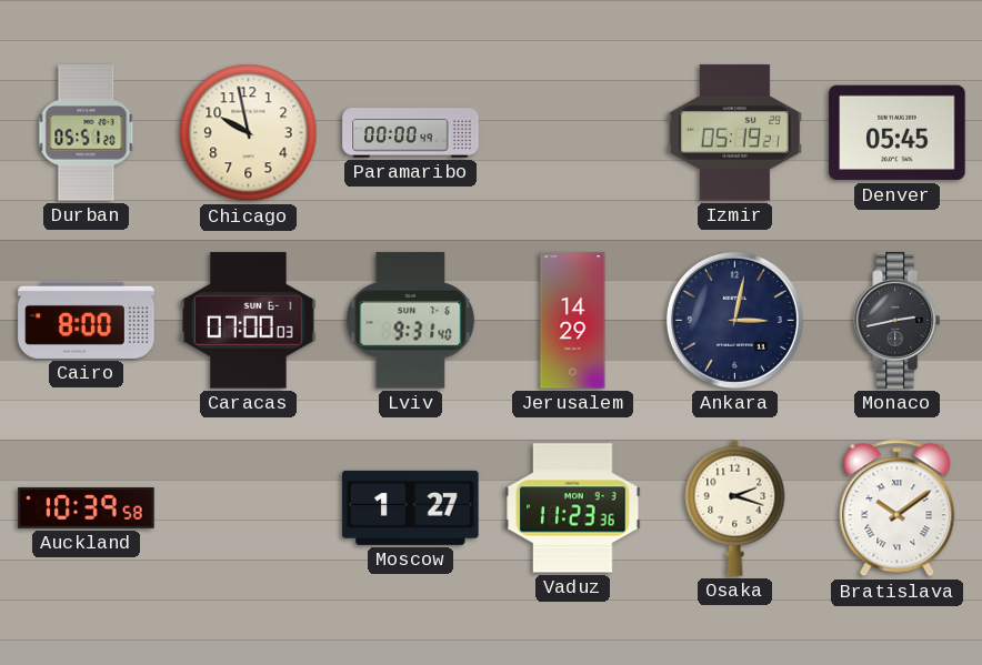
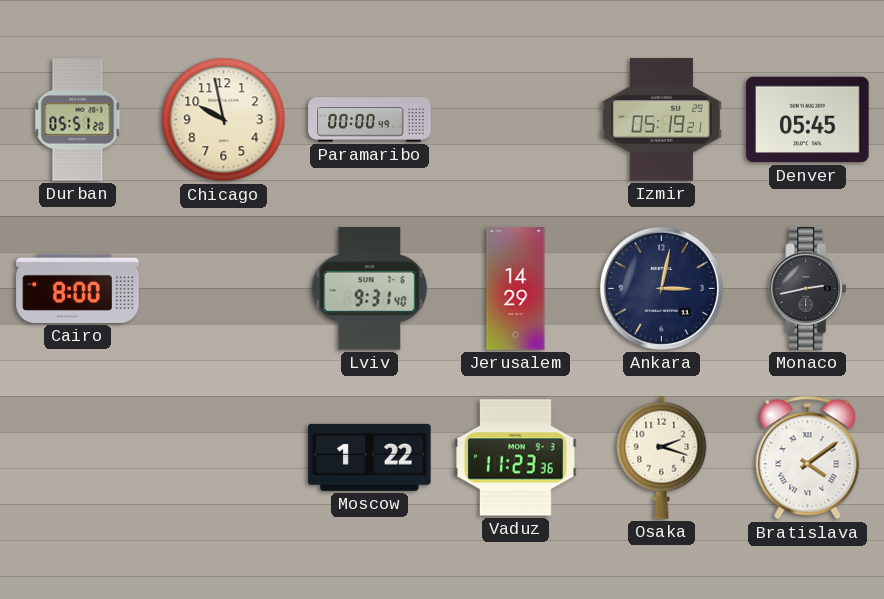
Caracas: 07:00 -> none
Auckland: 10:39 -> none
Moscow: 1:27 -> 1:22
Bratislava: 10:09 -> 4:09
